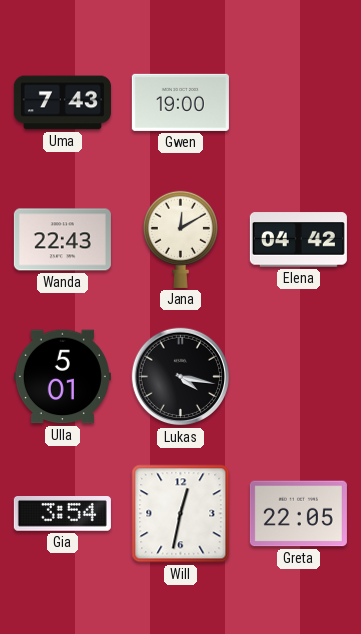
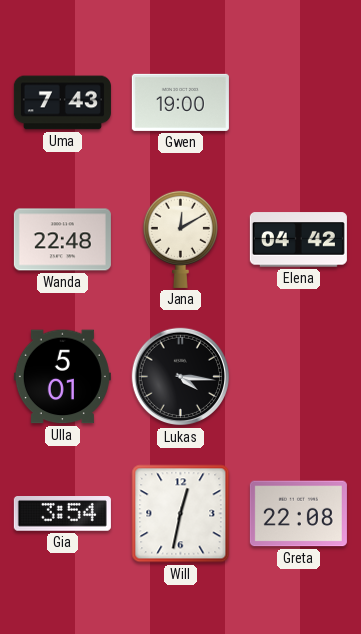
Wanda: 22:43 -> 22:48
Lukas: 4:17 -> 4:16
Greta: 22:05 -> 22:08
